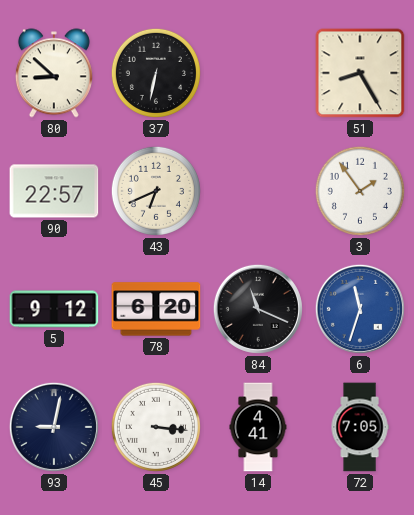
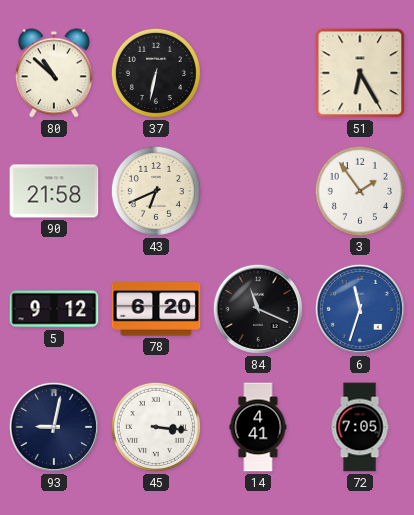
80: 8:52 -> 10:52
51: 8:25 -> 6:25
90: 22:57 -> 21:58
